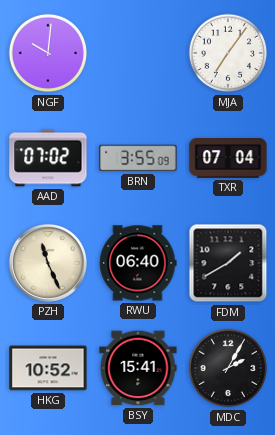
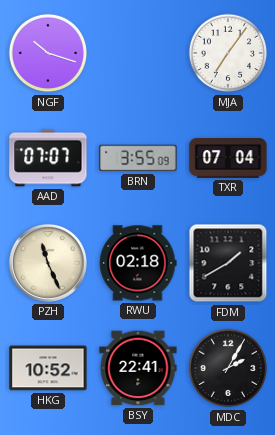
NGF: 10:01 -> 10:18
AAD: 07:02 -> 07:07
RWU: 06:40 -> 02:18
BSY: 15:41 -> 22:41
